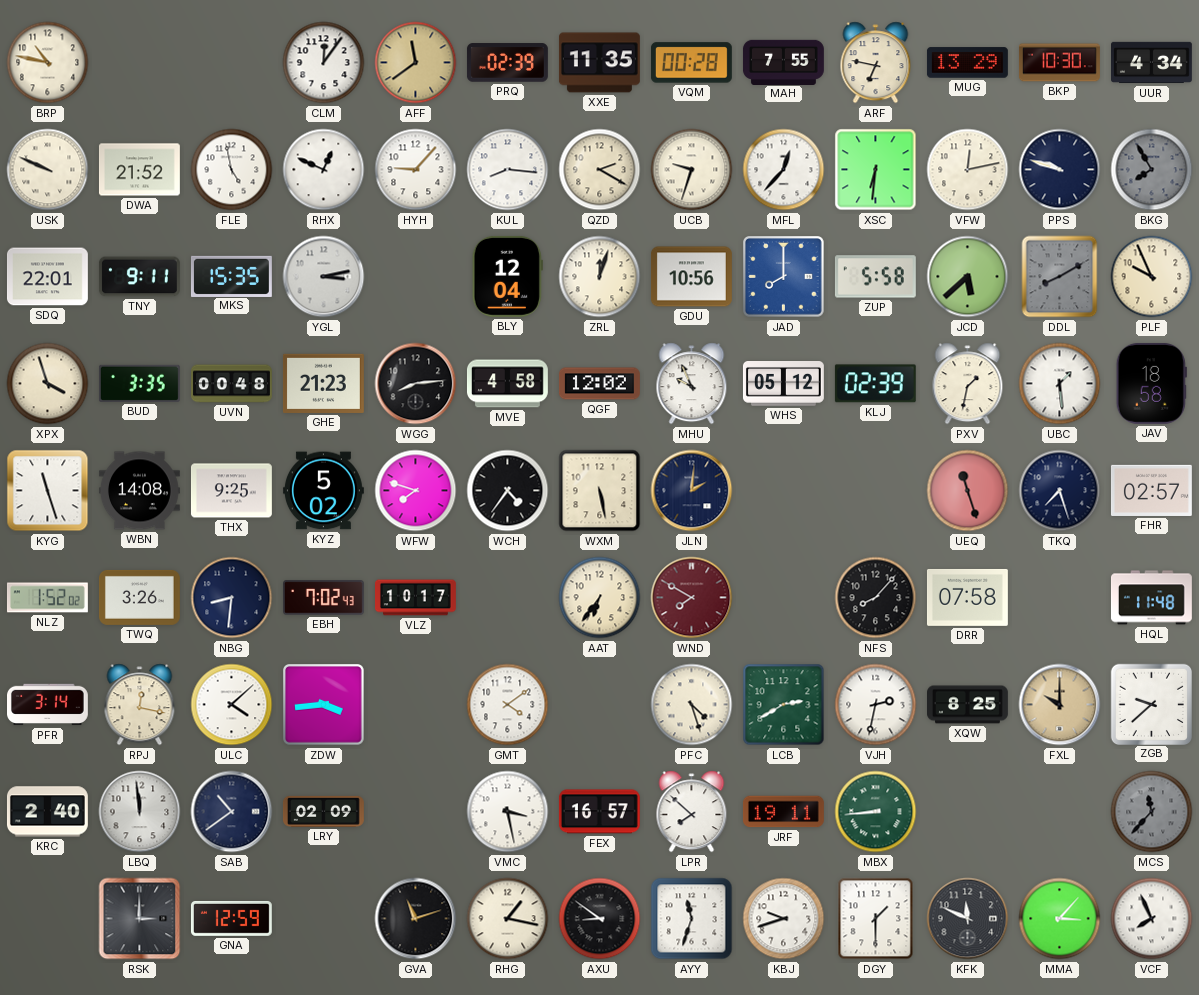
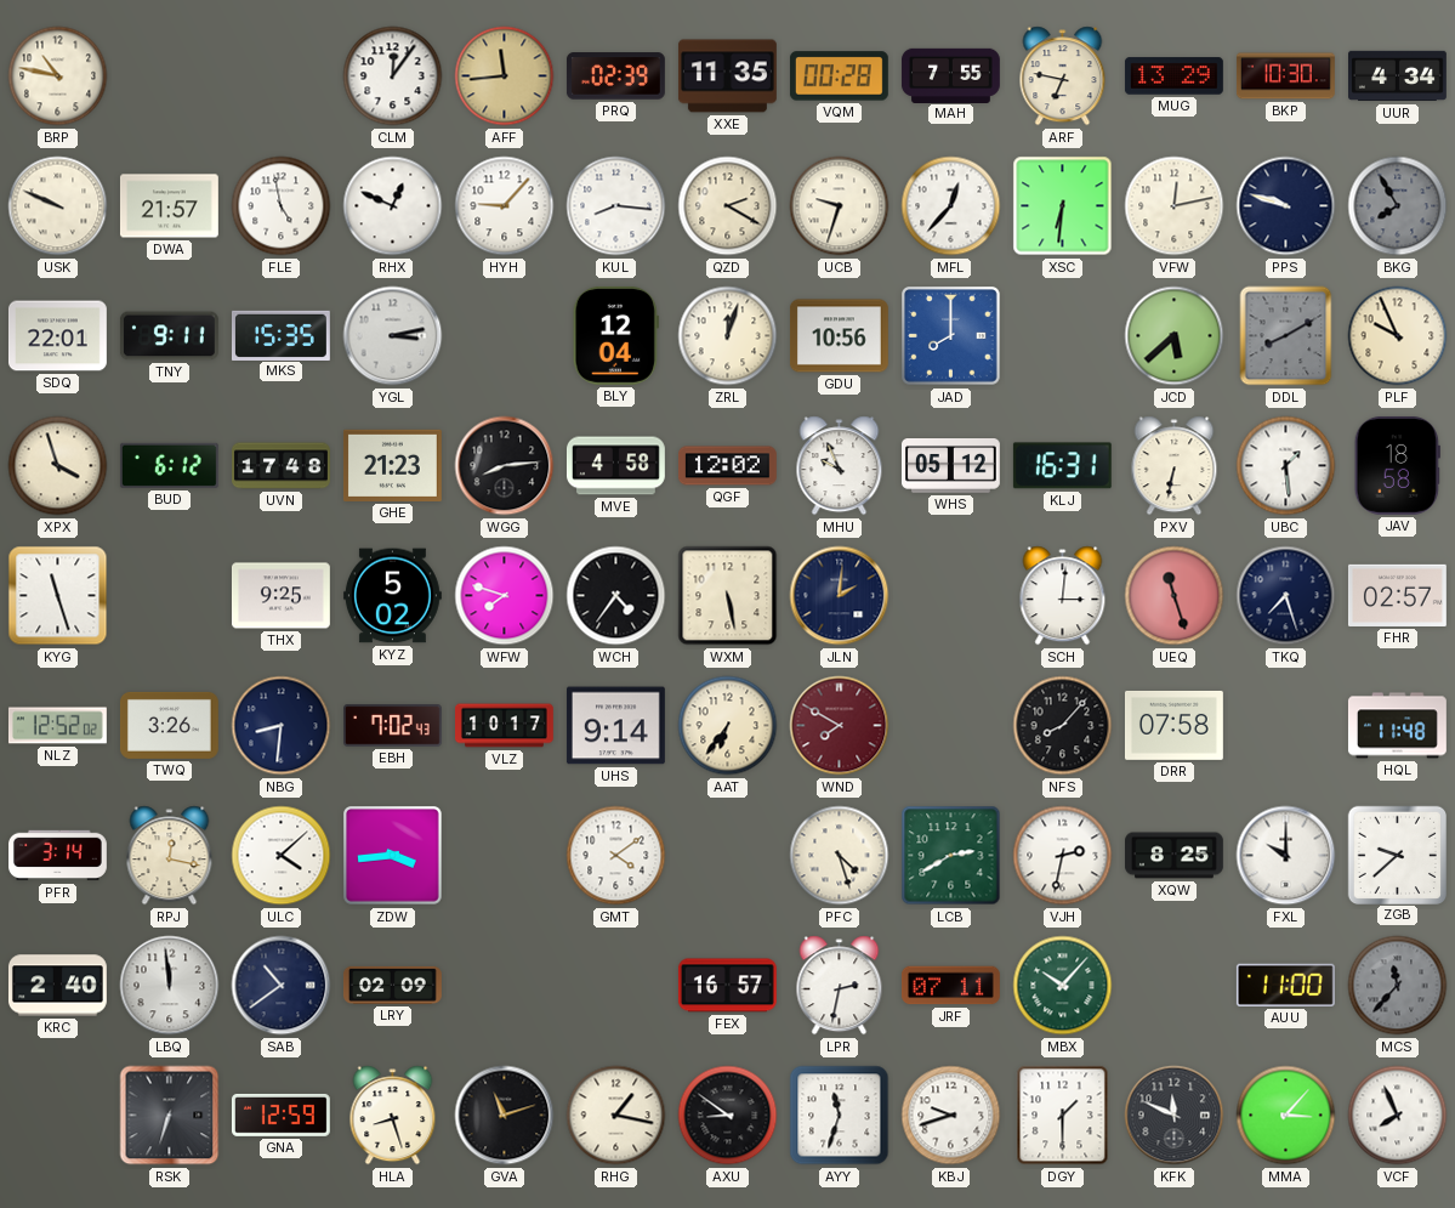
AFF: 11:39 -> 11:44
DWA: 21:52 -> 21:57
ZUP: 5:58 -> none
BUD: 3:35 -> 6:12
UVN: 00:48 -> 17:48
KLJ: 02:39 -> 16:31
PXV: 1:32 -> 6:32
WBN: 14:08 -> none
SCH: none -> 3:01
NLZ: 1:52 -> 12:52
UHS: none -> 9:14
FXL dial: champagne -> white
VMC: 3:28 -> none
LPR: 7:52 -> 2:32
JRF: 19:11 -> 07:11
MBX: 8:44 -> 10:07
AUU: none -> 11:00
RSK: 3:00 -> 6:33
HLA: none -> 8:27
